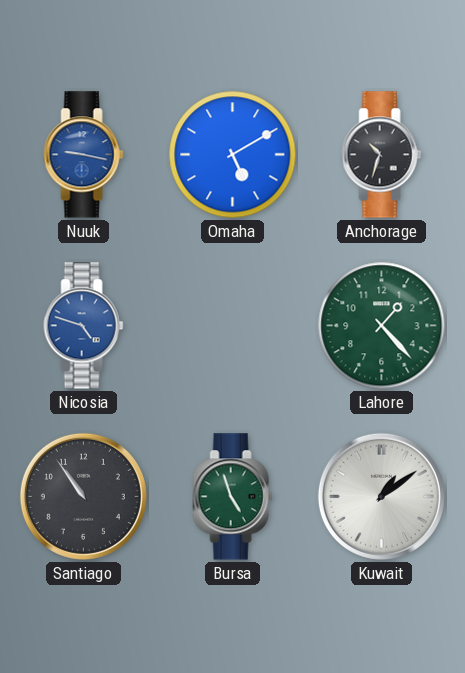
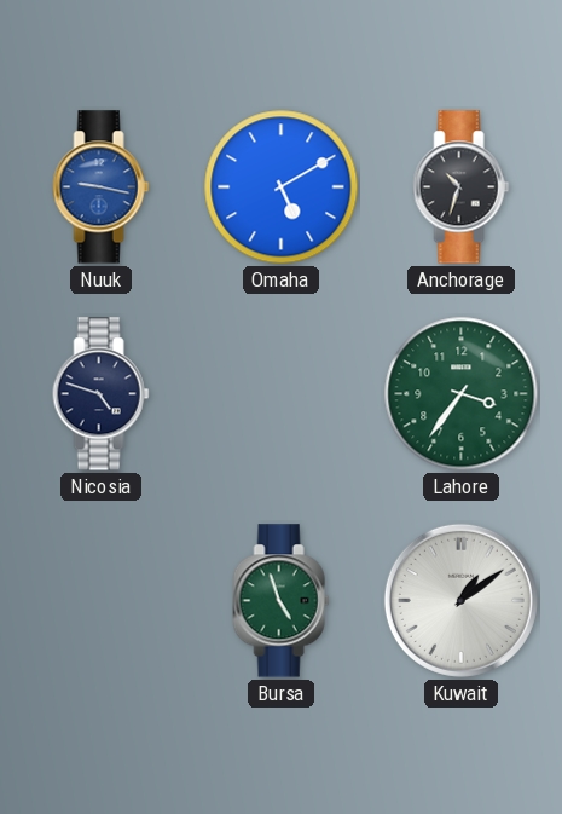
Nicosia dial: blue -> navy
Lahore: 1:23 -> 3:36
Santiago: 10:54 -> none
